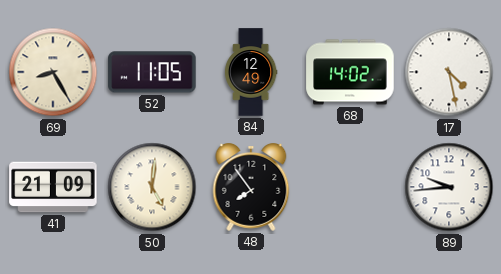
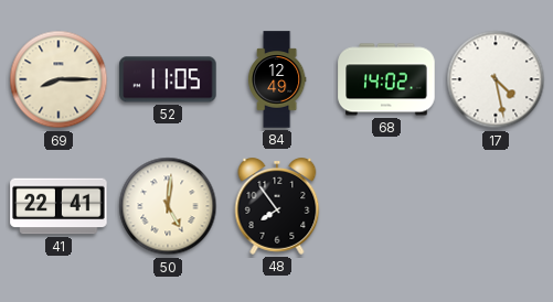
69: 8:25 -> 8:15
41: 21:09 -> 22:41
89: 9:44 -> none
